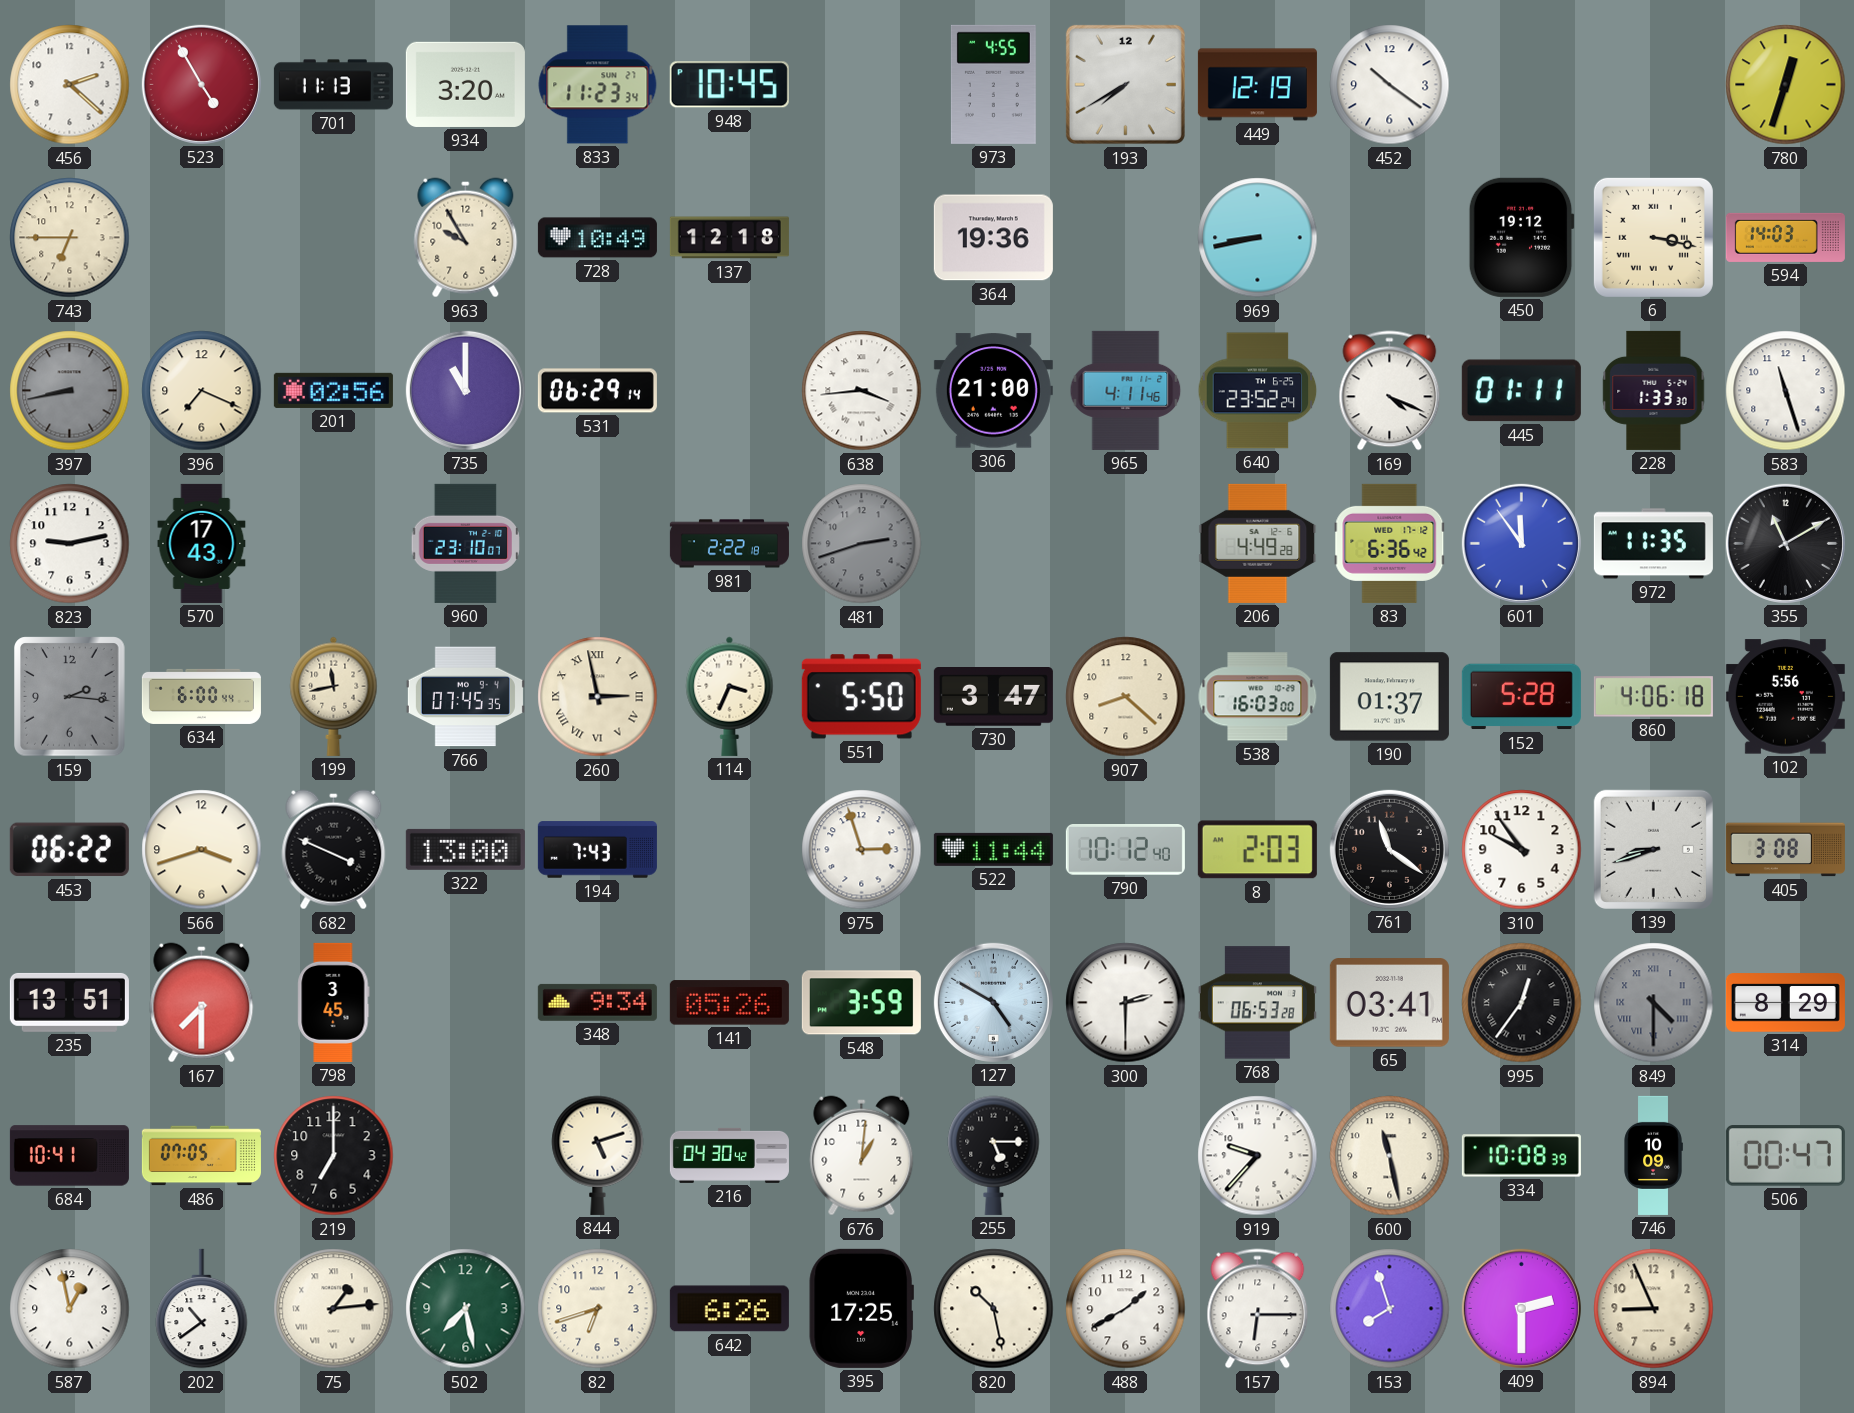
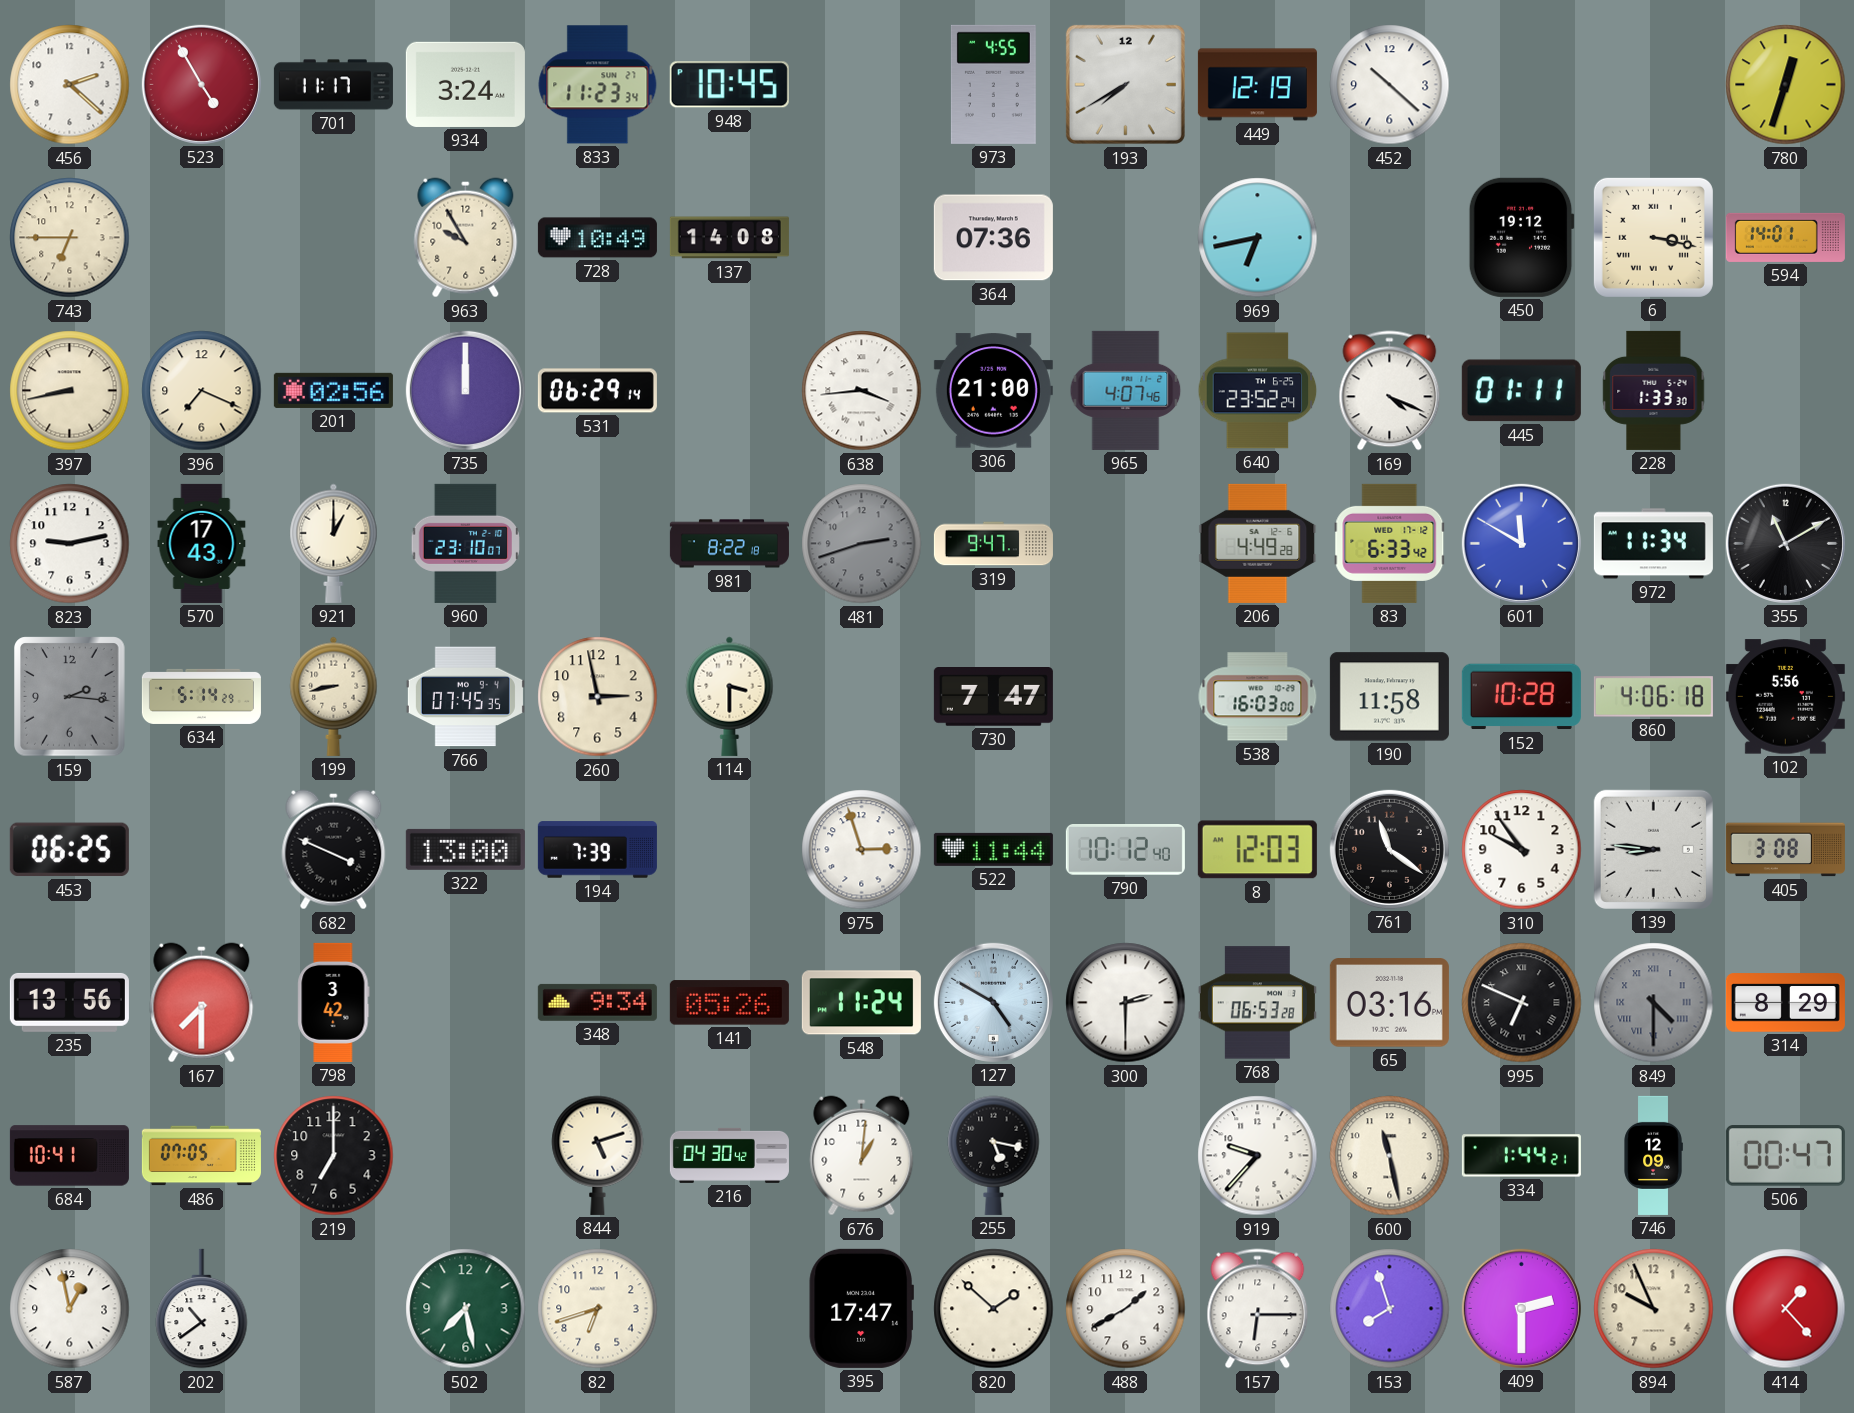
701: 11:13 -> 11:17
934: 3:20 -> 3:24
452: 10:21 -> 10:22
137: 12:18 -> 14:08
364: 19:36 -> 07:36
969: 8:43 -> 6:43
594: 14:03 -> 14:01
397 dial: grey -> cream
735: 11:00 -> 12:00
965: 4:11 -> 4:07
583: 11:27 -> none
921: none -> 1:00
981: 2:22 -> 8:22
319: none -> 9:47
83: 6:36 -> 6:33
601: 11:54 -> 11:50
972: 11:35 -> 11:34
634: 6:00 -> 5:14
199: 11:43 -> 8:43
260 numerals: Roman -> Arabic
114: 3:34 -> 3:30
551: 5:50 -> none
730: 3:47 -> 7:47
907: 8:22 -> none
190: 01:37 -> 11:58
152: 5:28 -> 10:28
453: 06:22 -> 06:25
566: 3:42 -> none
194: 7:43 -> 7:39
8: 2:03 -> 12:03
139: 8:42 -> 8:46
235: 13:51 -> 13:56
798: 3:45 -> 3:42
548: 3:59 -> 11:24
65: 03:41 -> 03:16
995: 12:36 -> 6:49
255: 5:15 -> 5:17
334: 10:08 -> 1:44
746: 10:09 -> 12:09
75: 1:14 -> none
642: 6:26 -> none
395: 17:25 -> 17:47
820: 10:28 -> 1:52
894: 8:56 -> 9:56
414: none -> 1:23
